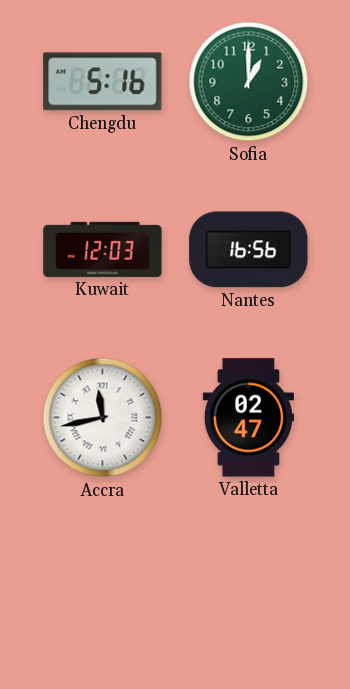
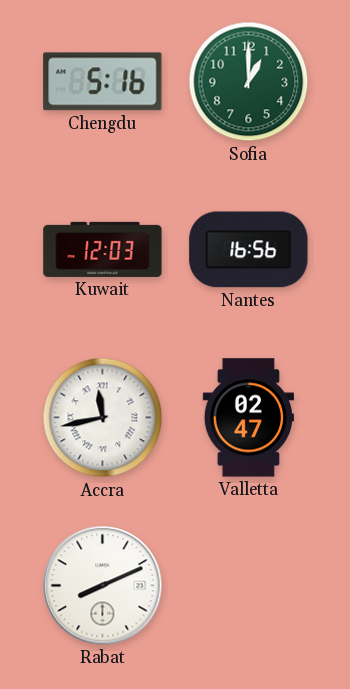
Rabat: none -> 8:11
